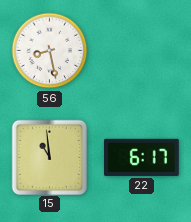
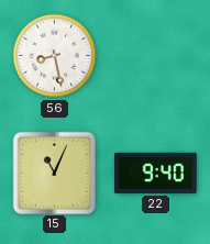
15: 10:59 -> 11:04
22: 6:17 -> 9:40
